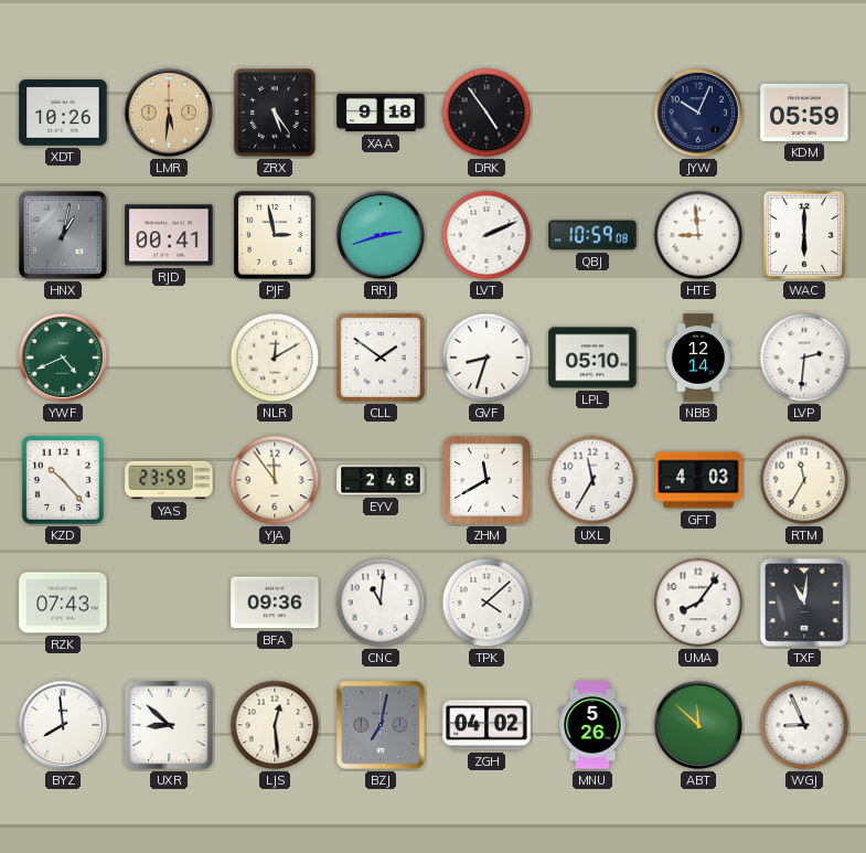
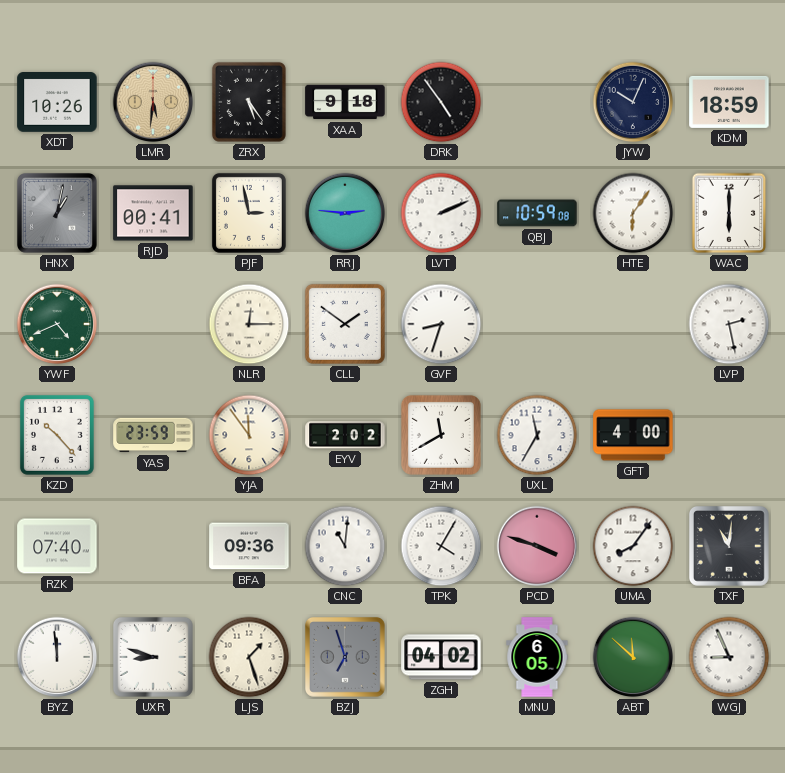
KDM: 05:59 -> 18:59
RRJ: 2:42 -> 2:46
HTE: 8:59 -> 6:06
NLR: 12:10 -> 12:15
LPL: 05:10 -> none
NBB: 12:14 -> none
LVP: 2:31 -> 2:28
EYV: 2:48 -> 2:02
GFT: 4:03 -> 4:00
RTM: 11:35 -> none
RZK: 07:43 -> 07:40
TPK: 4:08 -> 4:05
PCD: none -> 3:48
BYZ: 7:59 -> 11:59
UXR: 8:52 -> 8:48
LJS: 12:29 -> 1:27
BZJ: 7:02 -> 6:57
MNU: 5:26 -> 6:05
